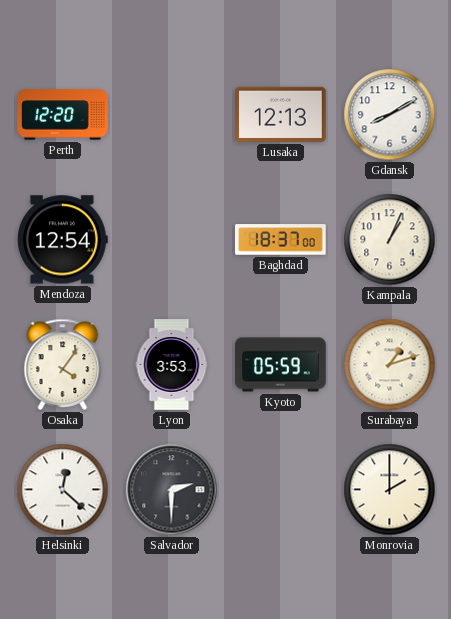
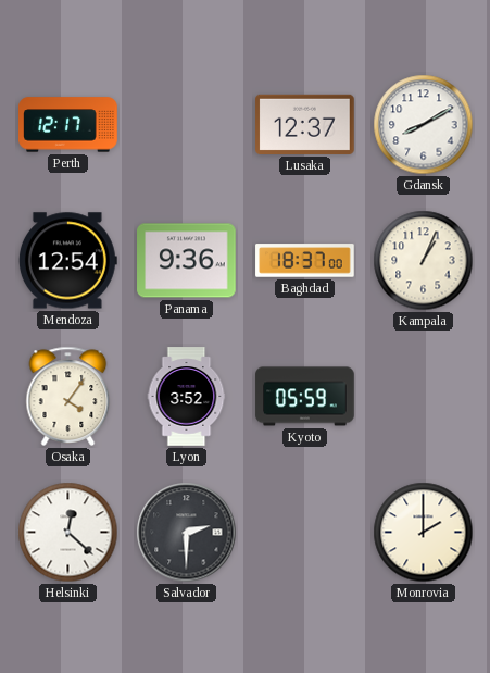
Perth: 12:20 -> 12:17
Lusaka: 12:13 -> 12:37
Panama: none -> 9:36
Lyon: 3:53 -> 3:52
Surabaya: 1:12 -> none
